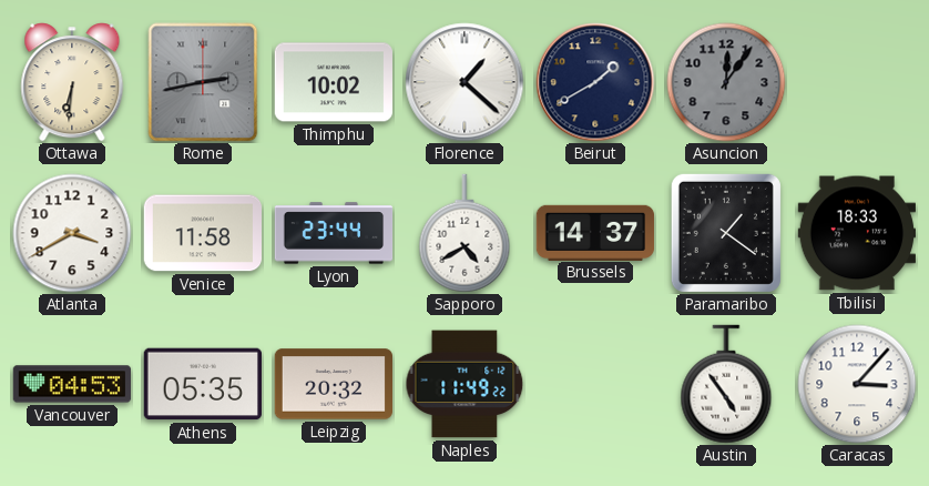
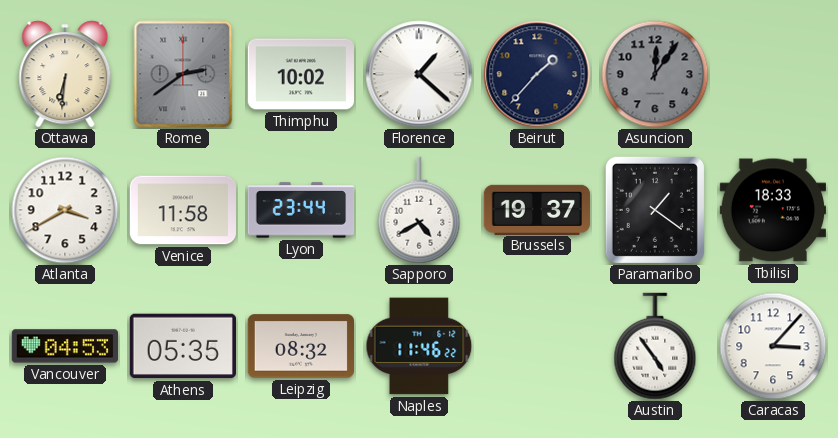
Rome: 2:43 -> 2:39
Beirut: 1:40 -> 1:37
Brussels: 14:37 -> 19:37
Leipzig: 20:32 -> 08:32
Naples: 11:49 -> 11:46
